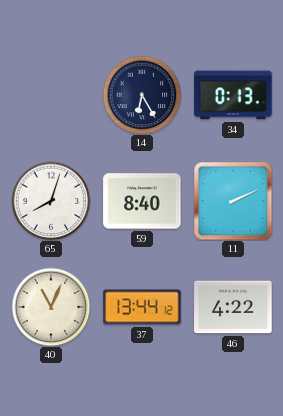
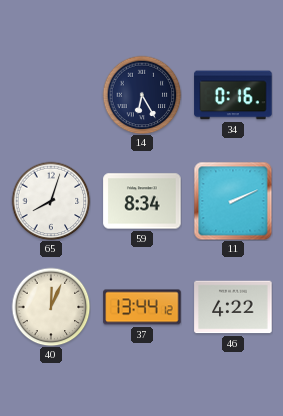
34: 0:13 -> 0:16
59: 8:40 -> 8:34
40: 11:04 -> 12:04
